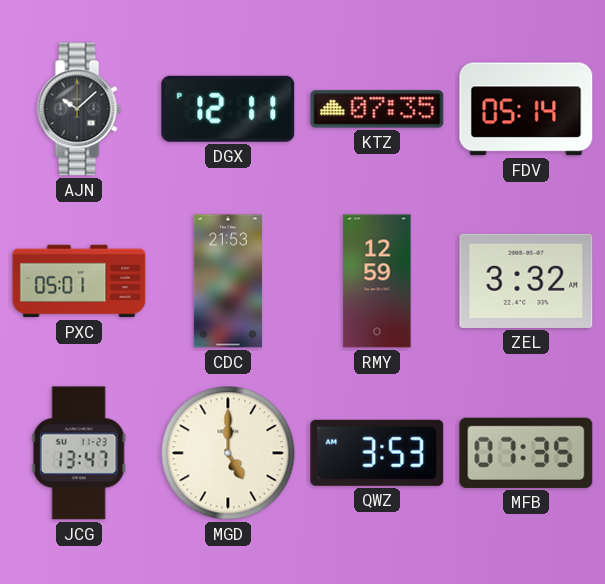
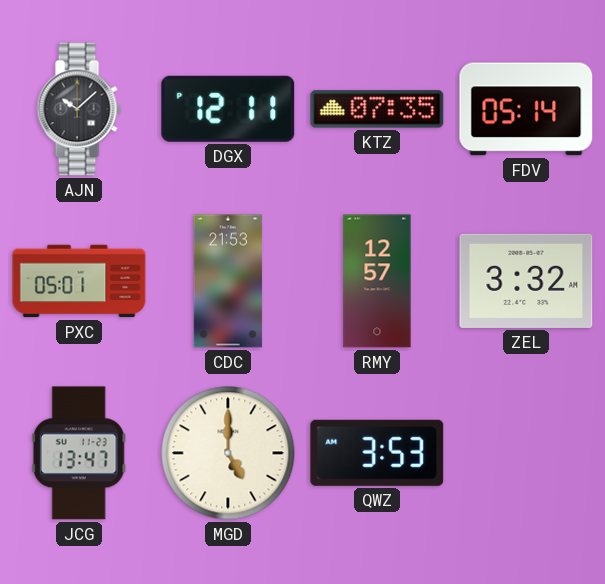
RMY: 12:59 -> 12:57
MFB: 07:35 -> none
